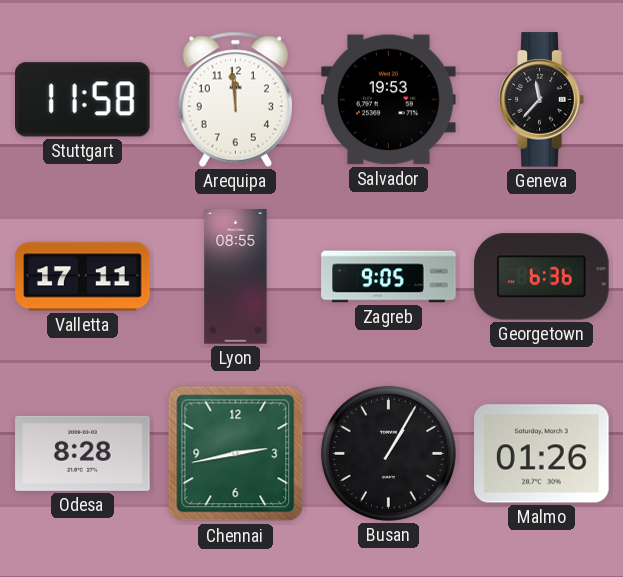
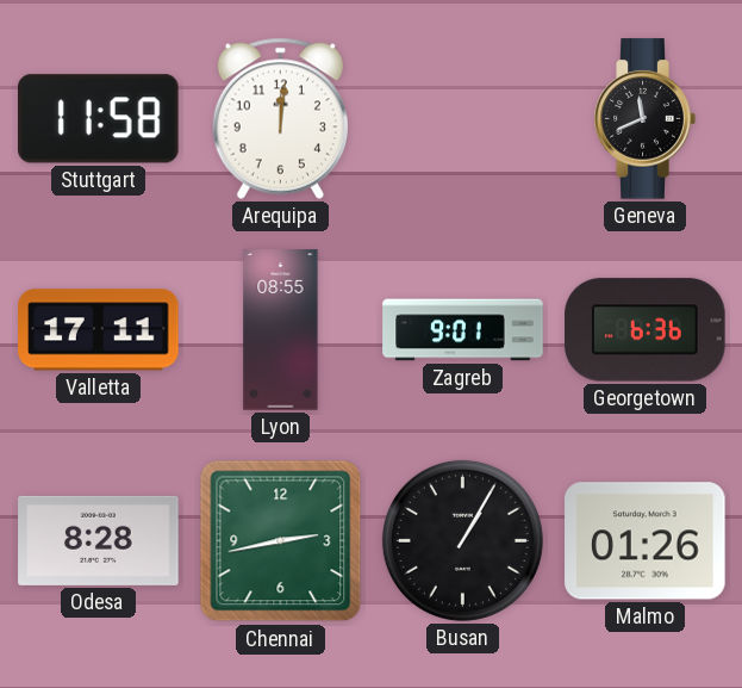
Arequipa: 11:59 -> 12:01
Salvador: 19:53 -> none
Geneva: 11:37 -> 11:41
Zagreb: 9:05 -> 9:01
